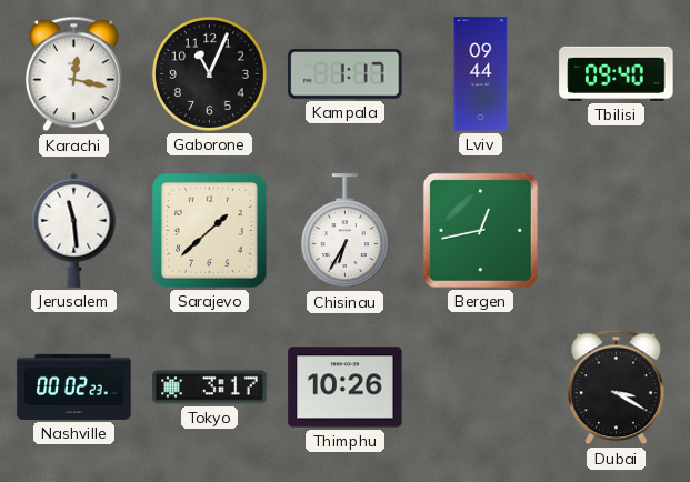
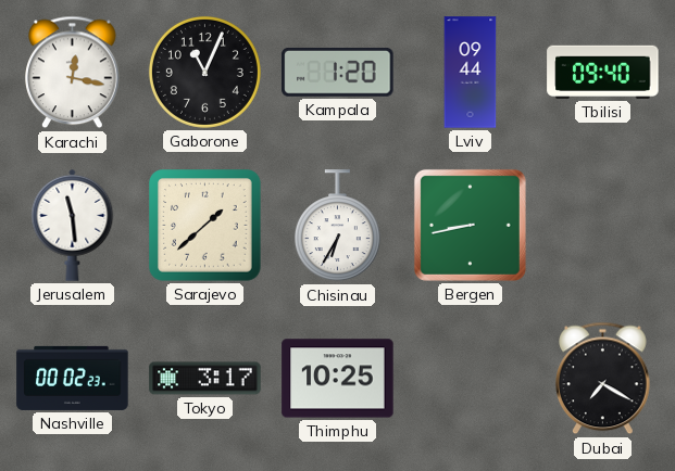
Kampala: 1:17 -> 1:20
Bergen: 12:43 -> 8:43
Thimphu: 10:26 -> 10:25
Dubai: 3:20 -> 7:20
